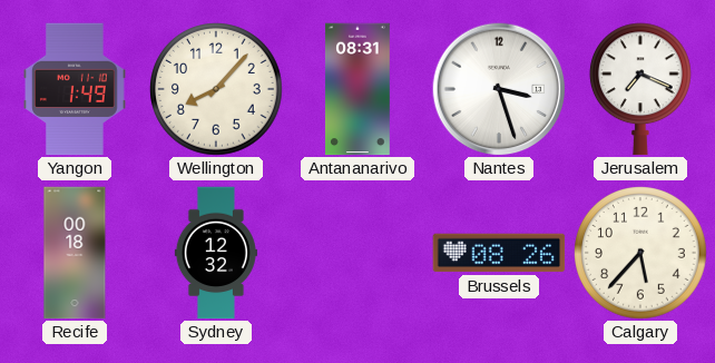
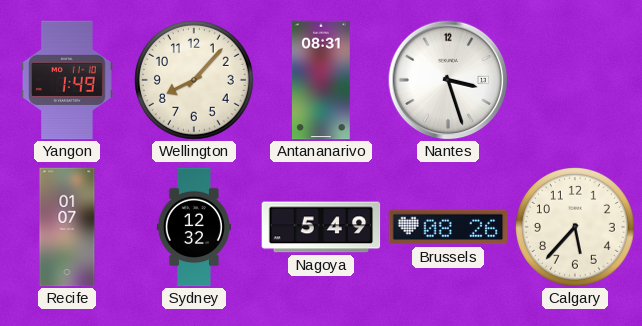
Jerusalem: 7:19 -> none
Recife: 00:18 -> 01:07
Nagoya: none -> 5:49
